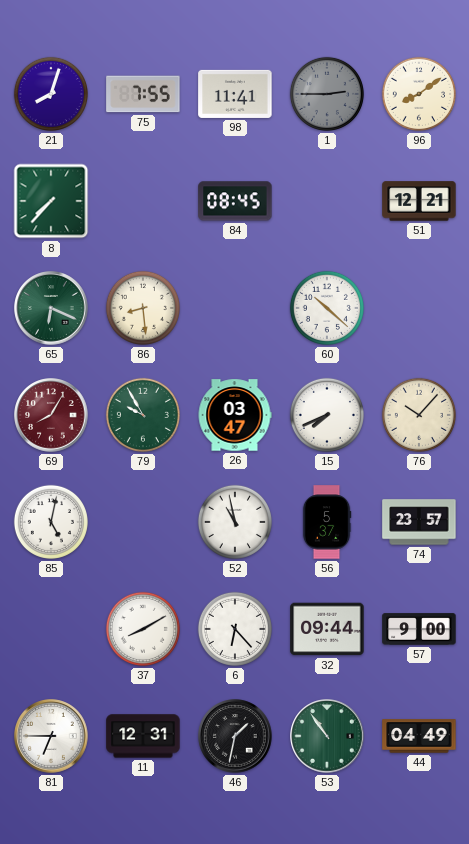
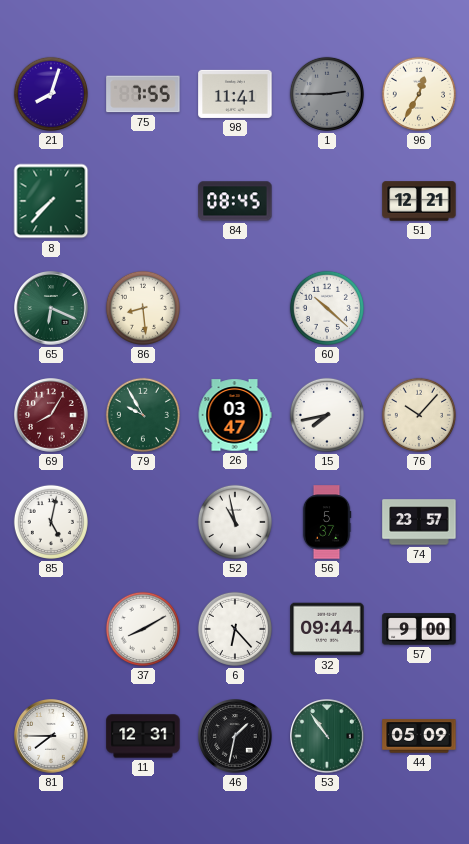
96: 8:09 -> 12:35
15: 7:41 -> 7:43
81: 6:45 -> 7:45
44: 04:49 -> 05:09
